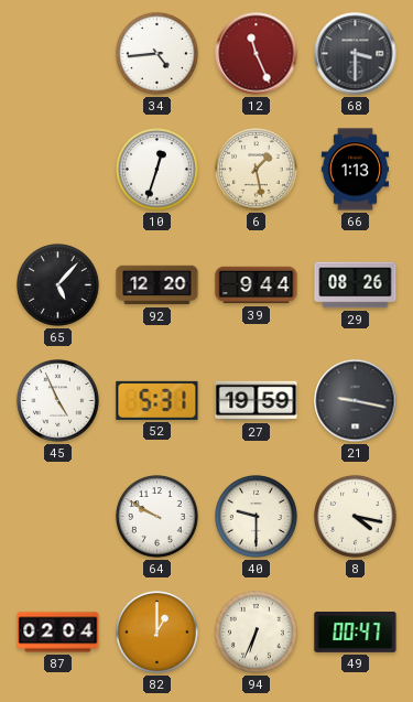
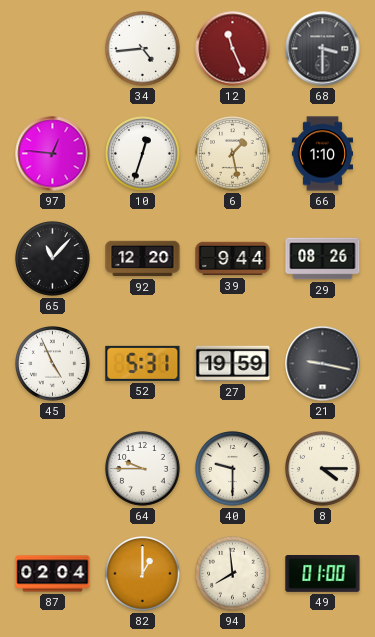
97: none -> 12:46
66: 1:13 -> 1:10
65: 5:07 -> 11:07
64: 9:50 -> 9:45
8: 4:17 -> 4:15
94: 6:34 -> 7:59
49: 00:47 -> 01:00
